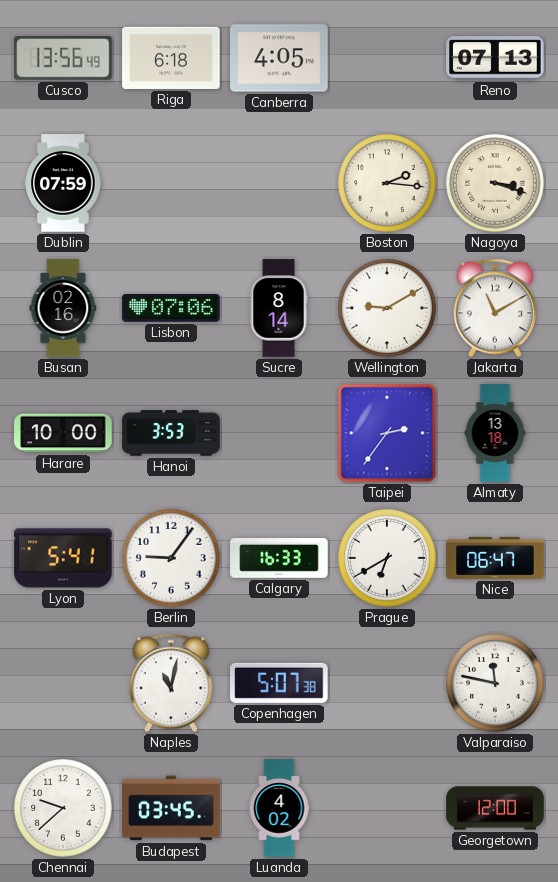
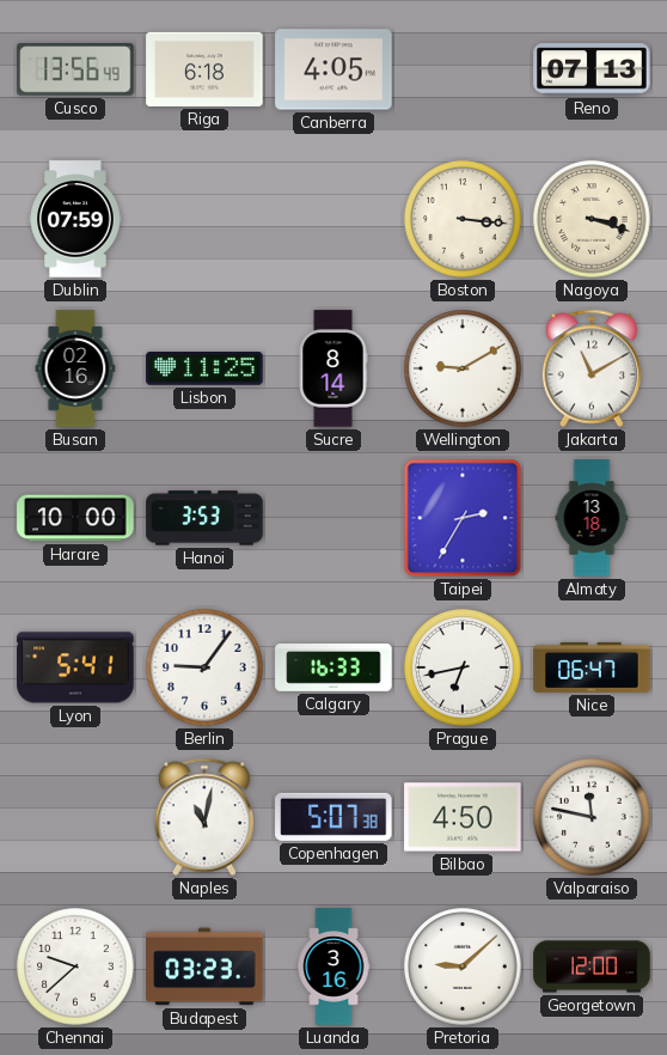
Boston: 2:16 -> 3:16
Lisbon: 07:06 -> 11:25
Taipei: 2:36 -> 2:35
Prague: 6:40 -> 6:43
Bilbao: none -> 4:50
Budapest: 03:45 -> 03:23
Luanda: 4:02 -> 3:16
Pretoria: none -> 9:08
